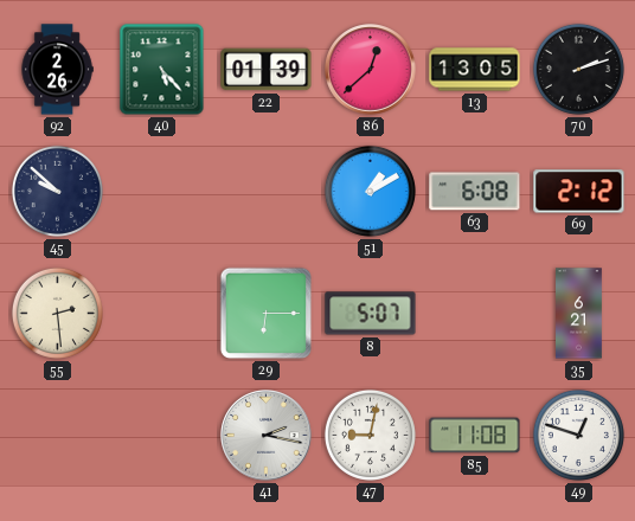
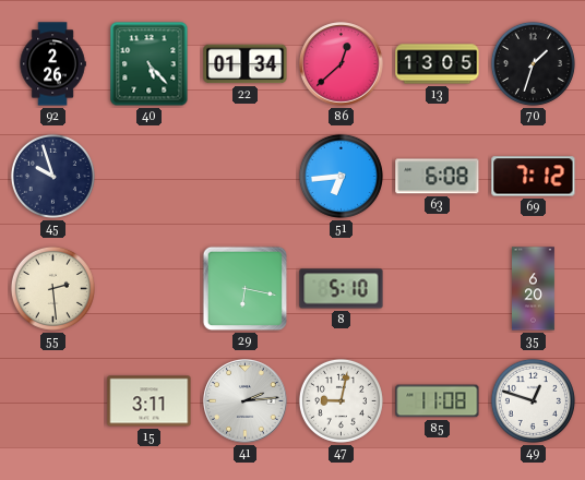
22: 01:39 -> 01:34
70: 2:12 -> 1:33
45: 9:52 -> 9:57
51: 1:10 -> 6:44
69: 2:12 -> 7:12
29: 6:15 -> 6:17
8: 5:07 -> 5:10
35: 6:21 -> 6:20
15: none -> 3:11
41: 2:17 -> 2:14
